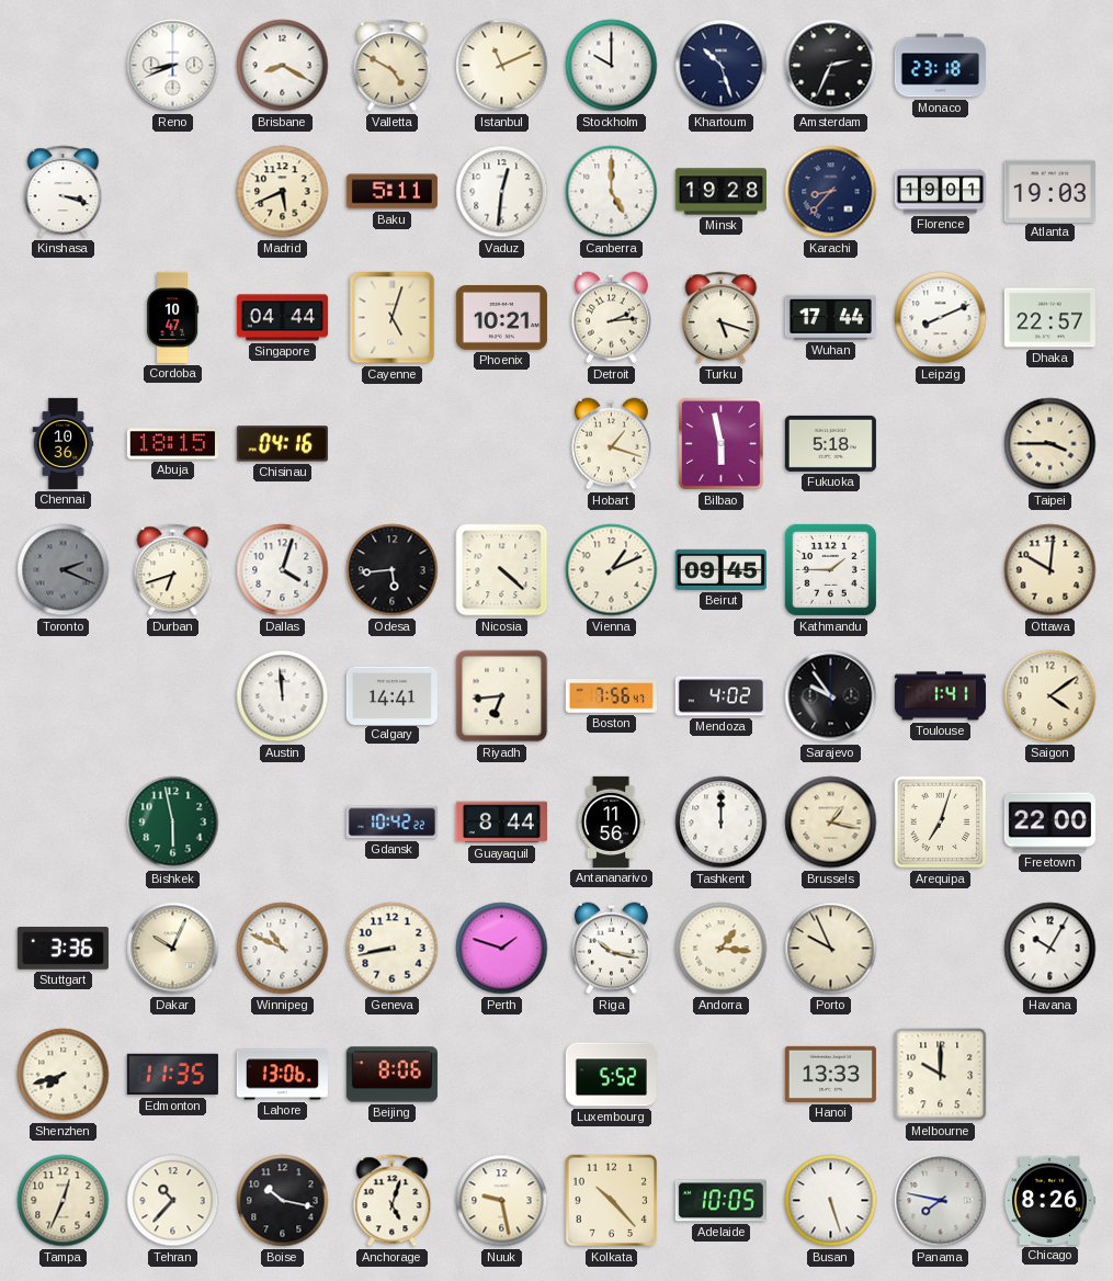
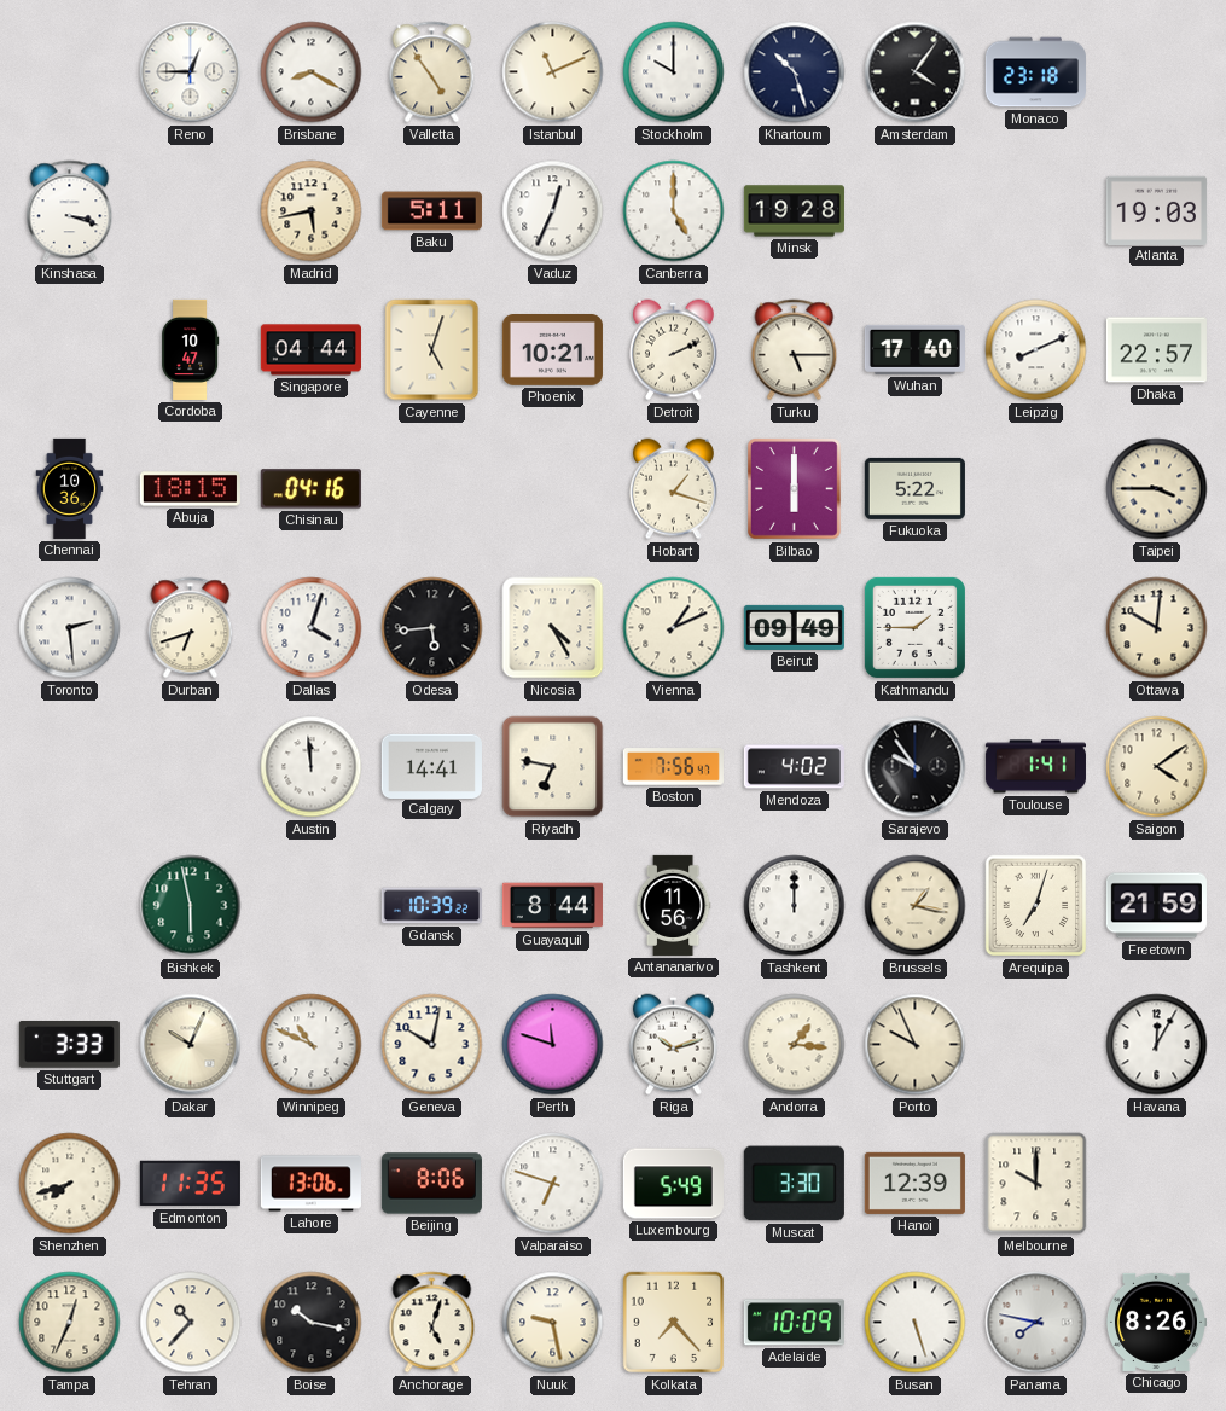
Reno: 8:41 -> 12:45
Valletta: 4:50 -> 4:54
Amsterdam: 2:34 -> 4:06
Madrid: 5:41 -> 5:43
Vaduz: 12:31 -> 12:34
Karachi: 8:37 -> none
Florence: 19:01 -> none
Detroit: 2:14 -> 2:11
Turku: 5:18 -> 5:15
Wuhan: 17:44 -> 17:40
Bilbao: 5:58 -> 6:00
Fukuoka: 5:18 -> 5:22
Toronto: 2:19 -> 2:29
Toronto dial: grey -> white
Nicosia: 4:22 -> 4:25
Beirut: 09:45 -> 09:49
Riyadh: 6:44 -> 6:47
Gdansk: 10:42 -> 10:39
Freetown: 22:00 -> 21:59
Stuttgart: 3:36 -> 3:33
Geneva: 8:43 -> 10:02
Perth: 1:48 -> 11:48
Riga: 10:17 -> 10:12
Havana: 10:05 -> 12:05
Valparaiso: none -> 6:48
Luxembourg: 5:52 -> 5:49
Muscat: none -> 3:30
Hanoi: 13:33 -> 12:39
Kolkata: 10:23 -> 7:23
Adelaide: 10:05 -> 10:09
